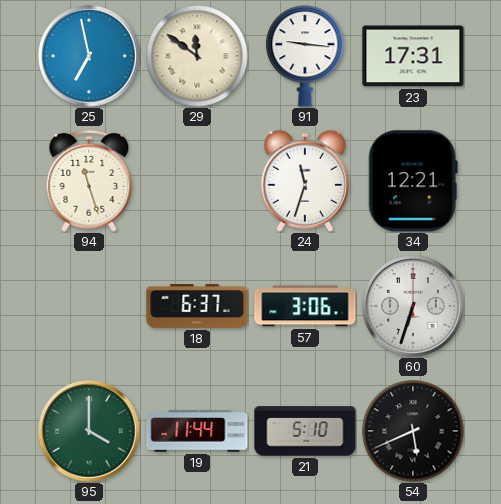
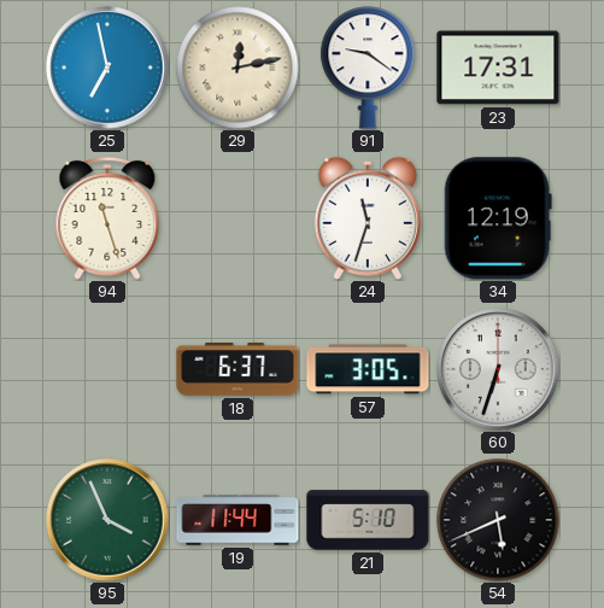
29: 11:51 -> 12:13
91: 9:16 -> 9:21
34: 12:21 -> 12:19
57: 3:06 -> 3:05
95: 4:00 -> 3:56
